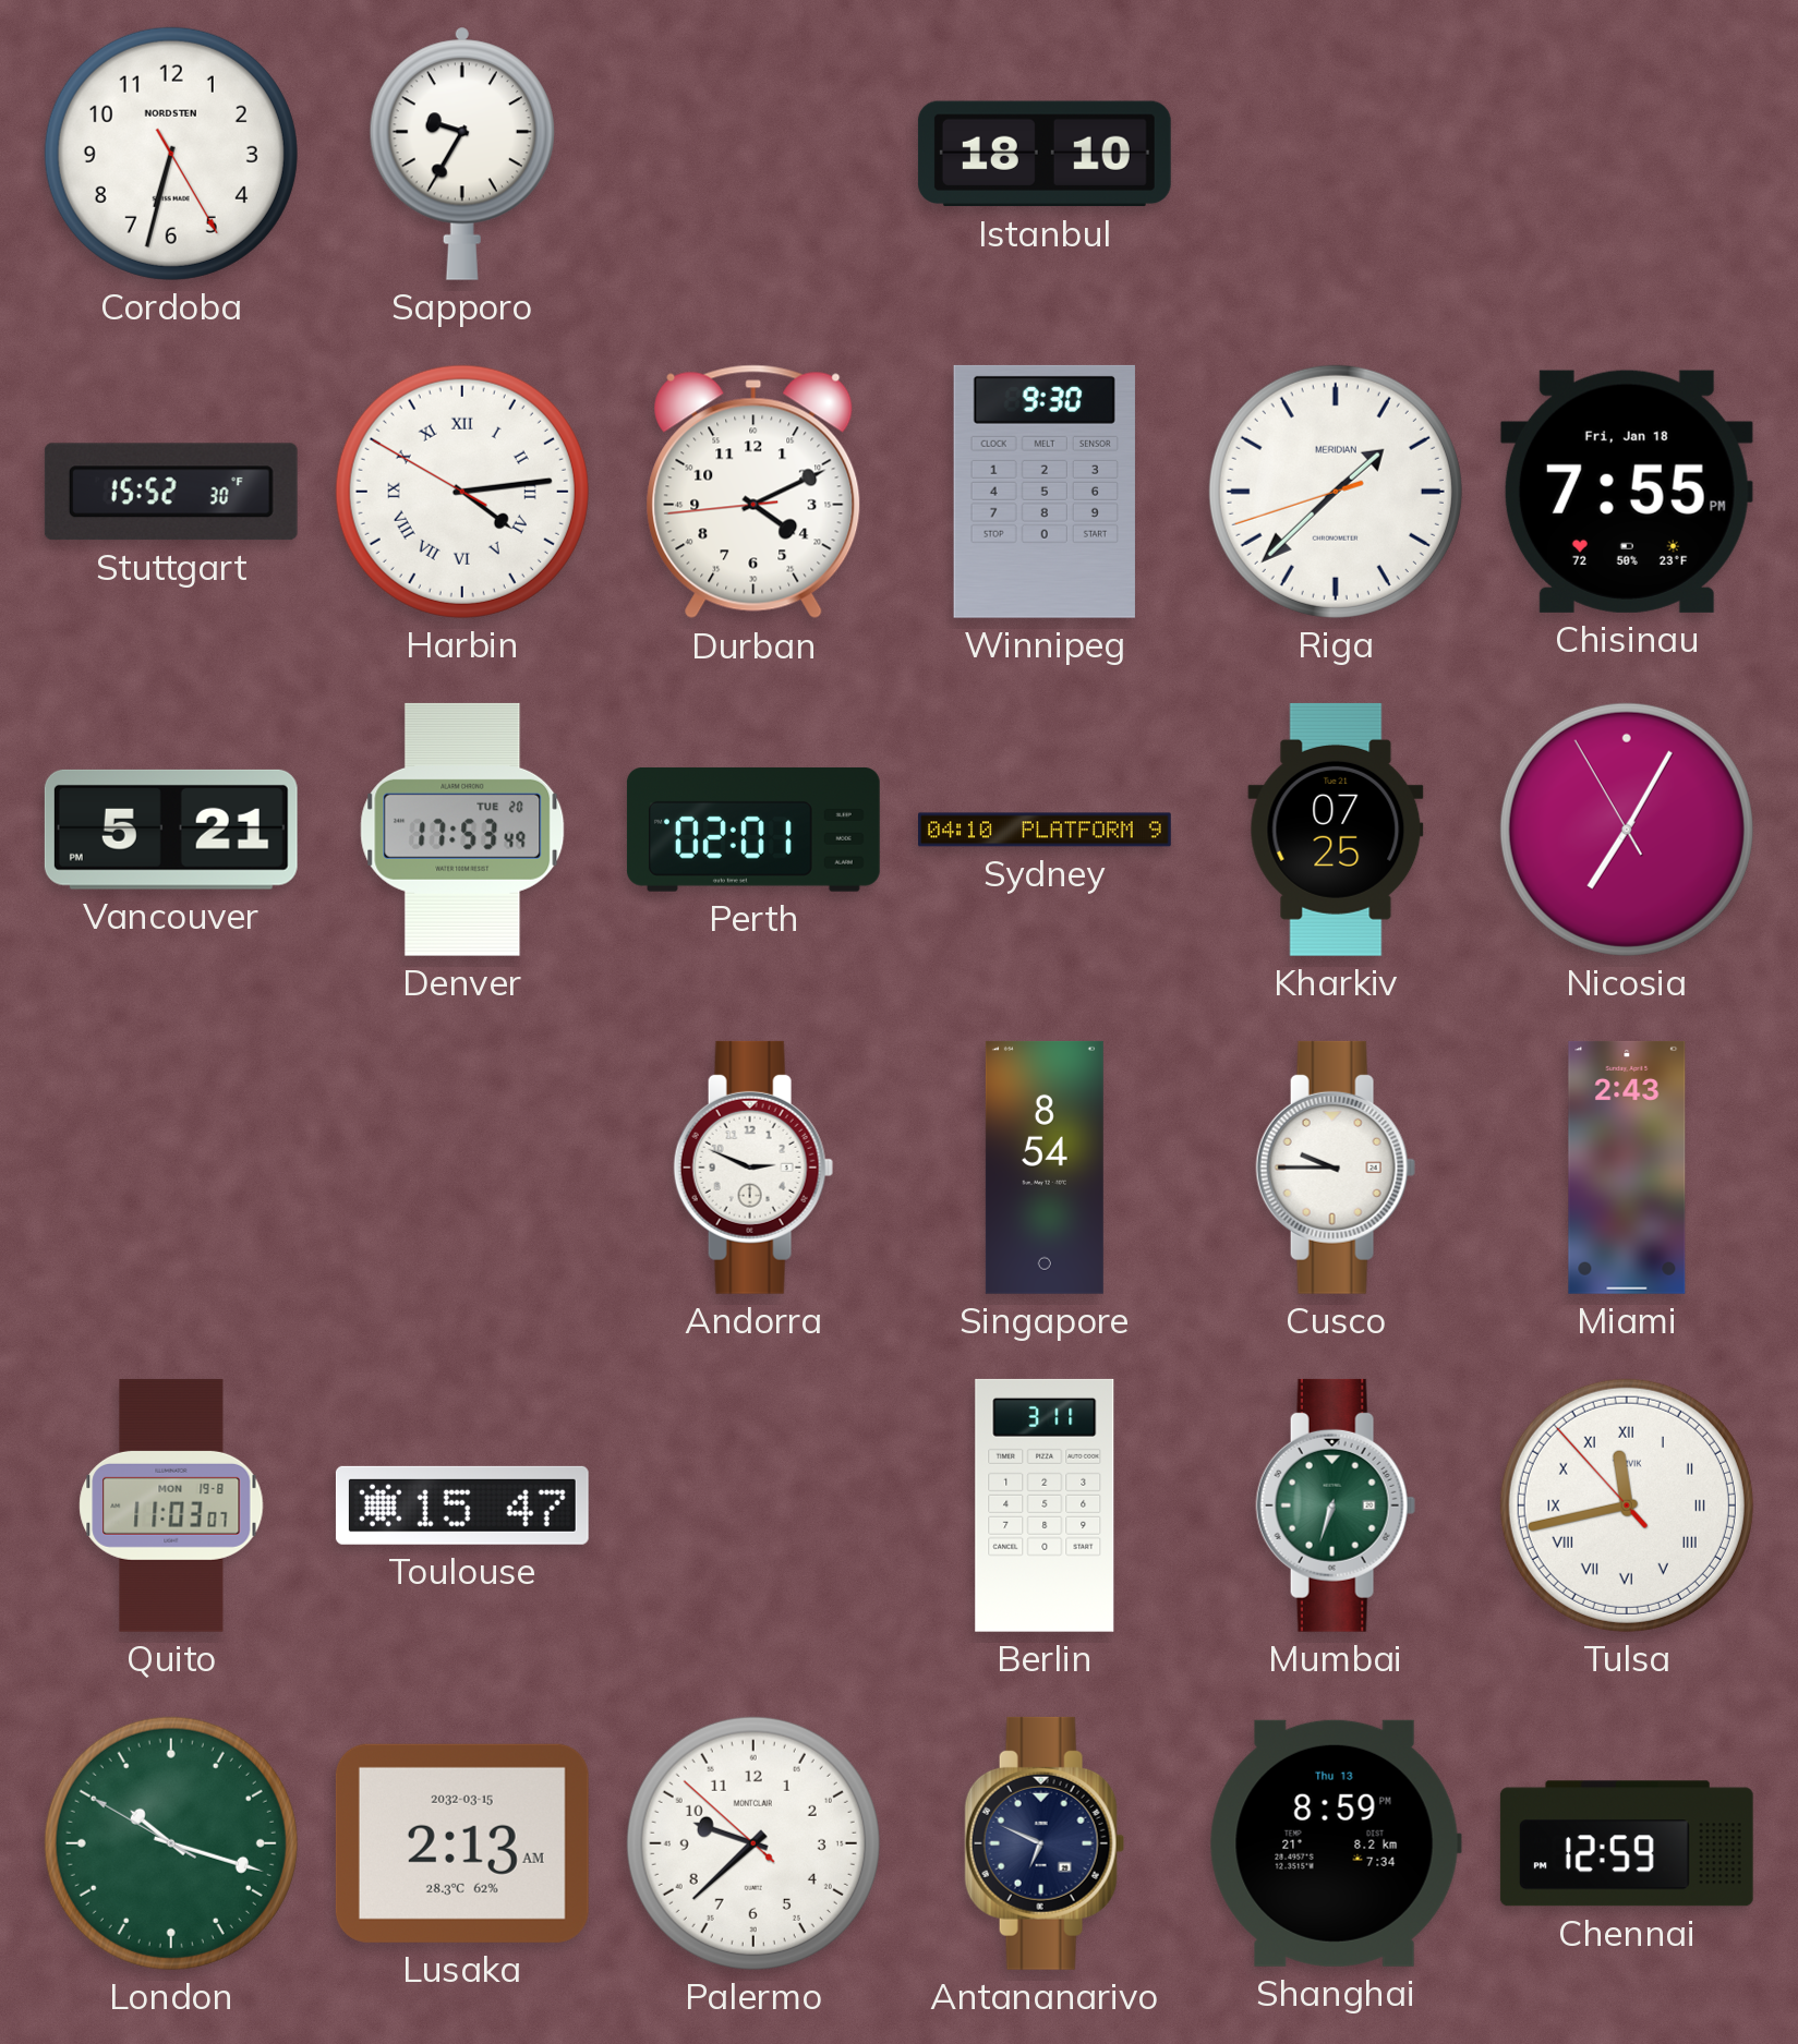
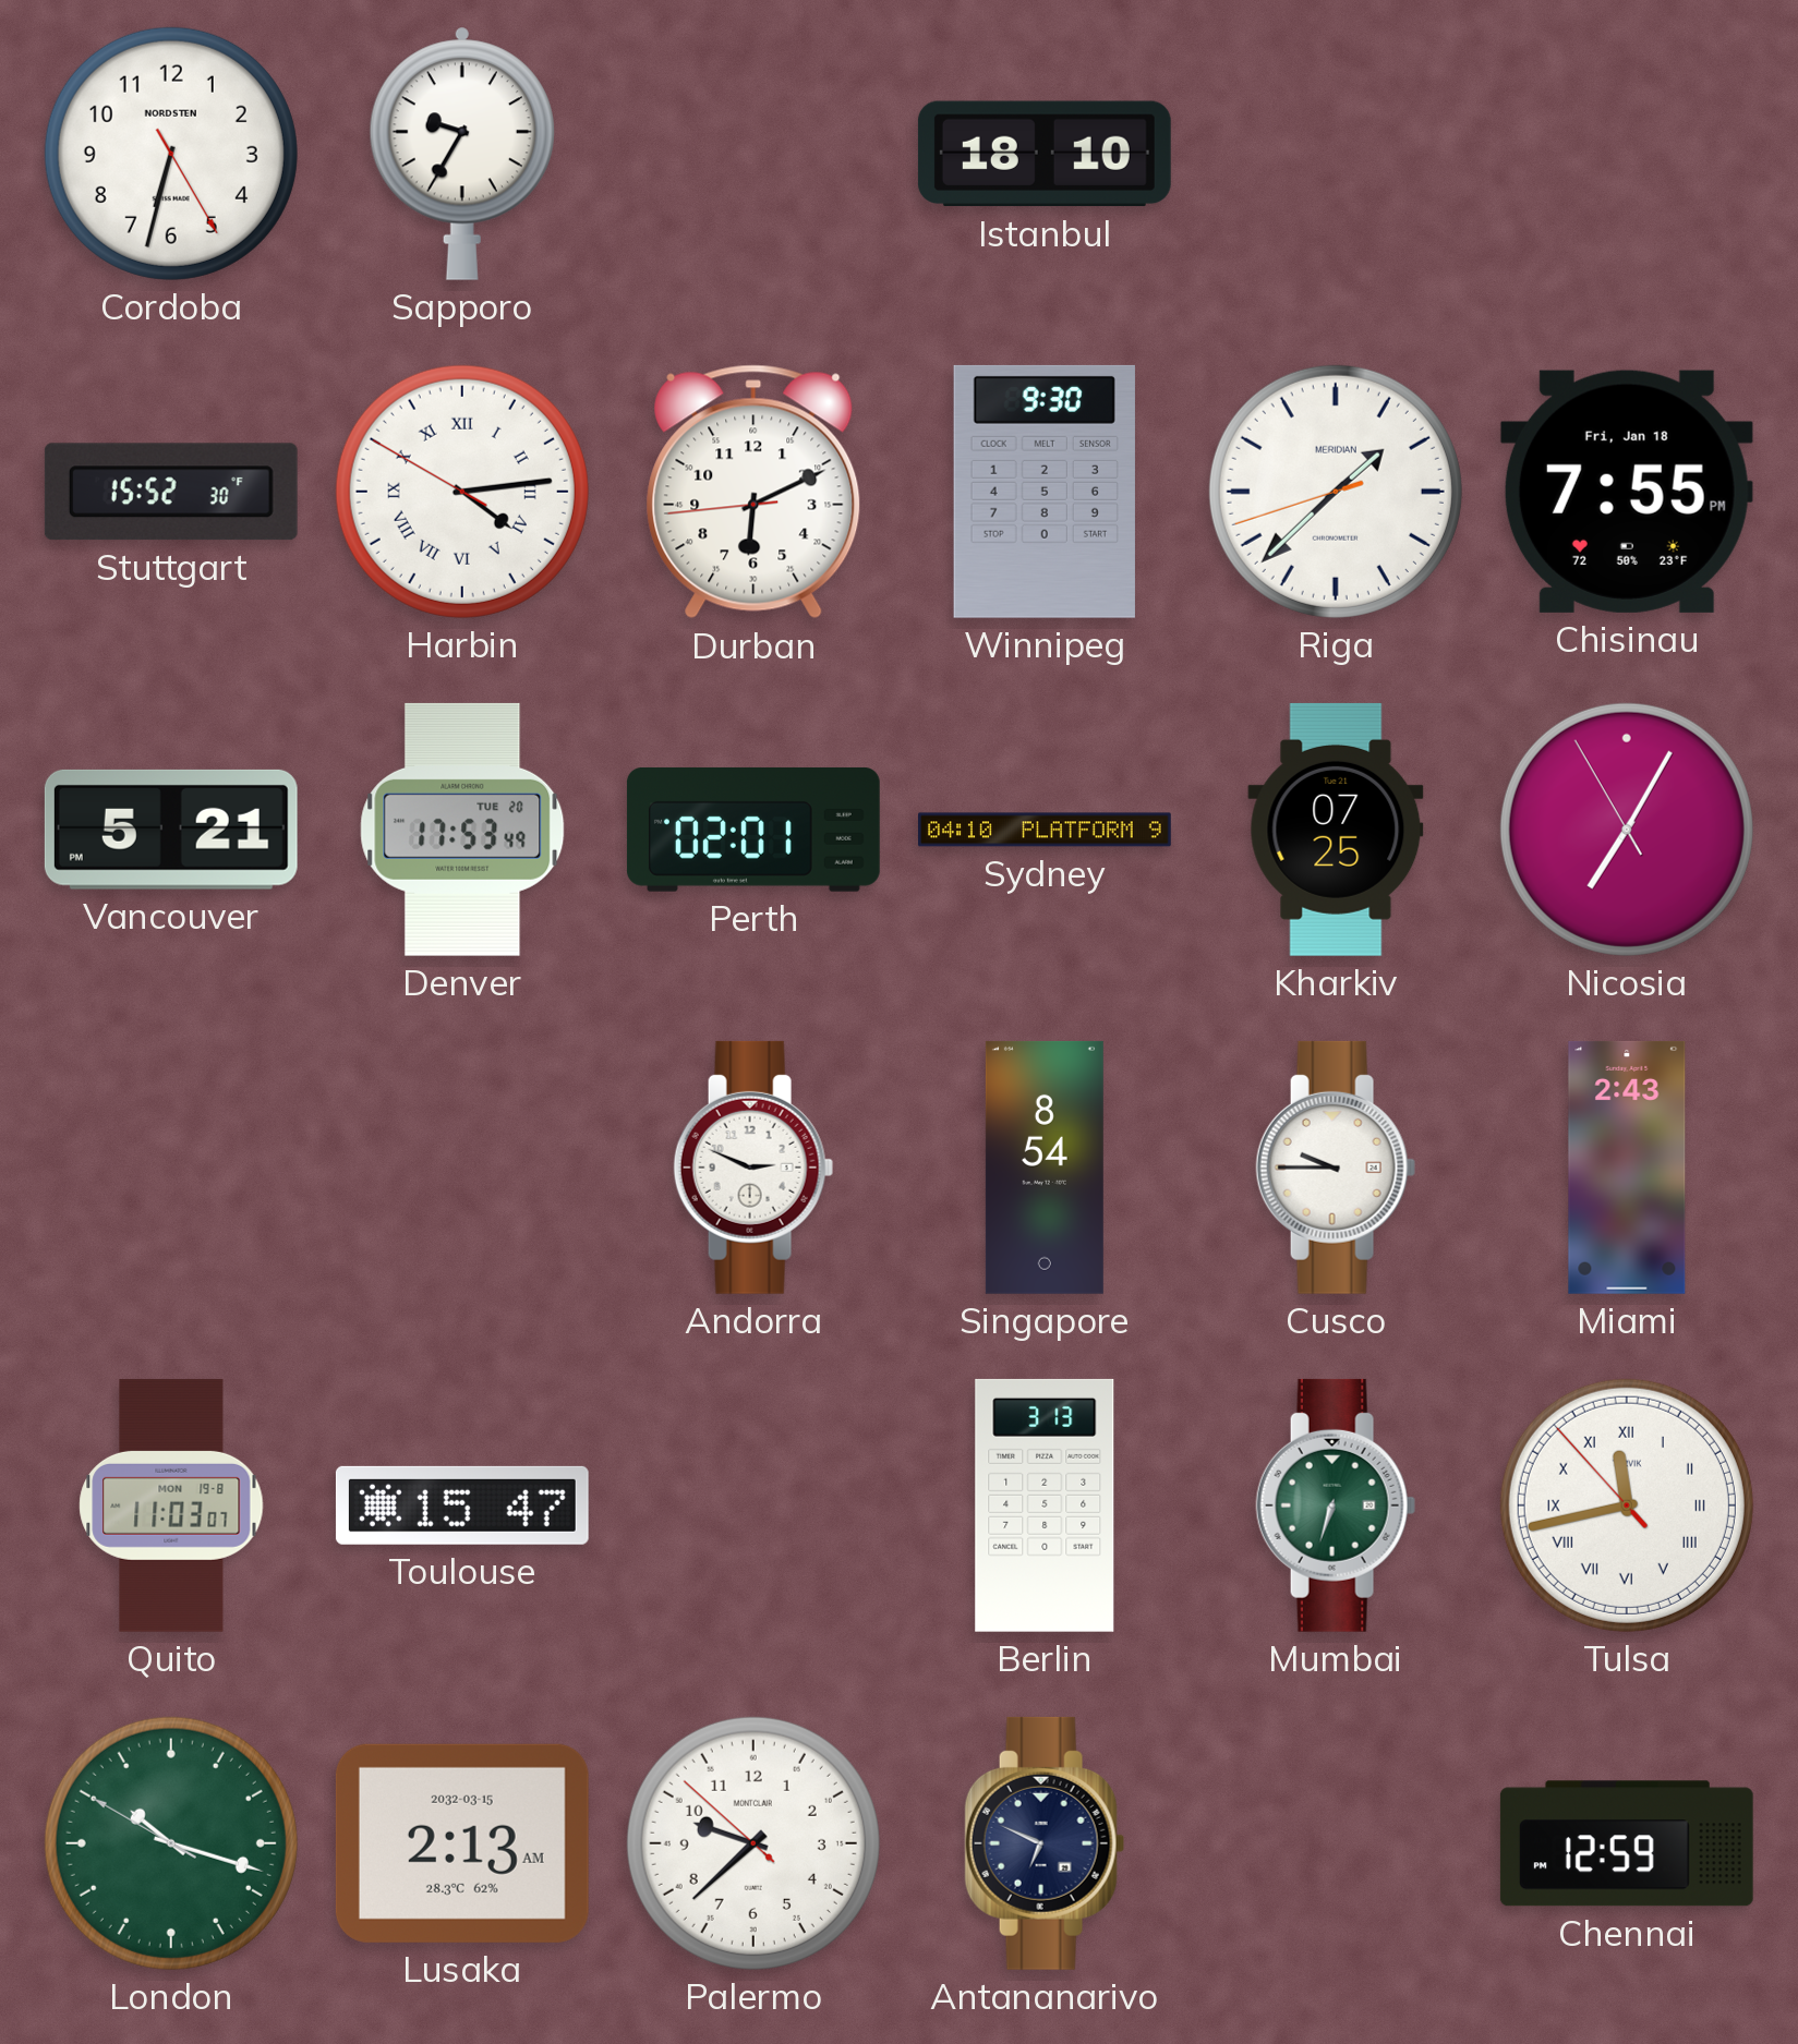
Durban: 4:10 -> 6:10
Berlin: 3:11 -> 3:13
Shanghai: 8:59 -> none
